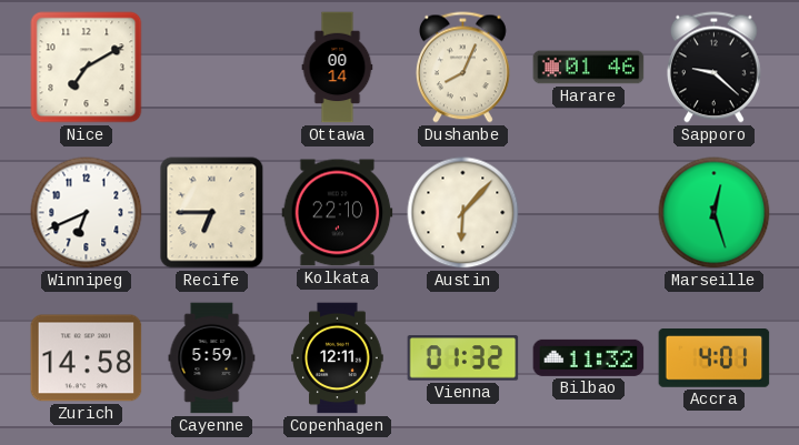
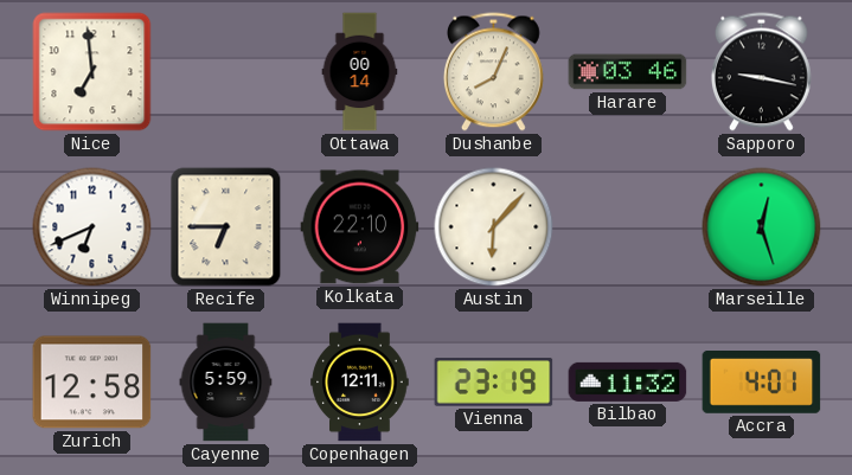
Nice: 7:10 -> 6:59
Harare: 01:46 -> 03:46
Sapporo: 9:22 -> 9:17
Zurich: 14:58 -> 12:58
Vienna: 01:32 -> 23:19
